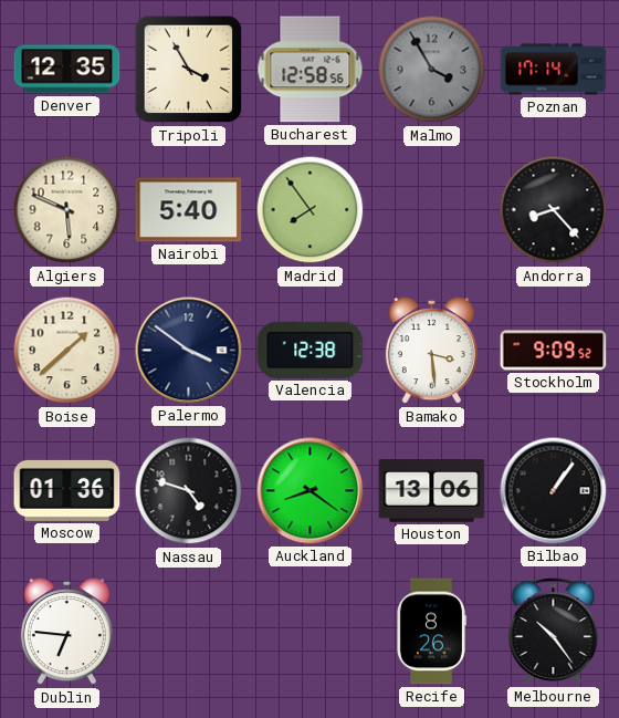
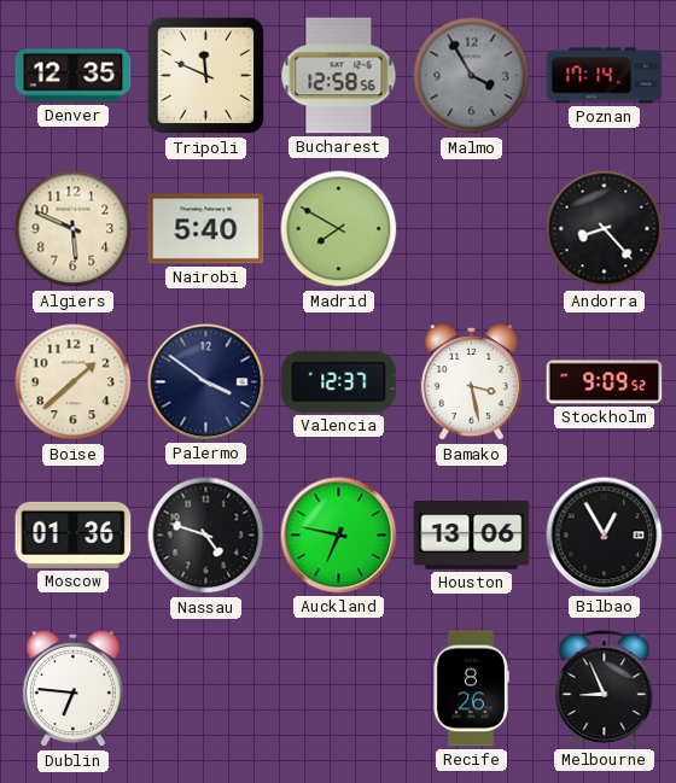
Tripoli: 3:55 -> 11:49
Madrid: 7:54 -> 7:50
Valencia: 12:38 -> 12:37
Bamako: 3:29 -> 3:28
Auckland: 8:21 -> 6:47
Bilbao: 1:06 -> 12:55
Melbourne: 10:24 -> 8:56
